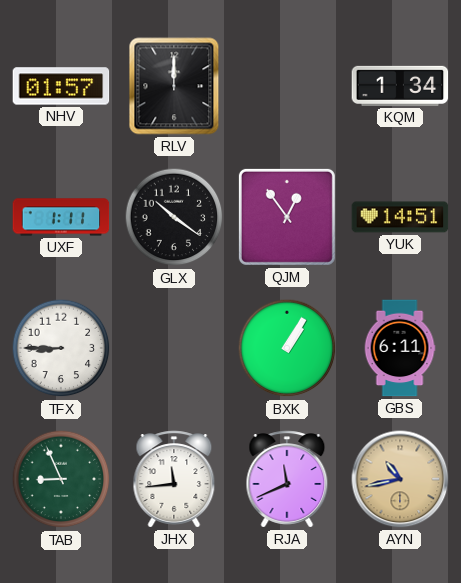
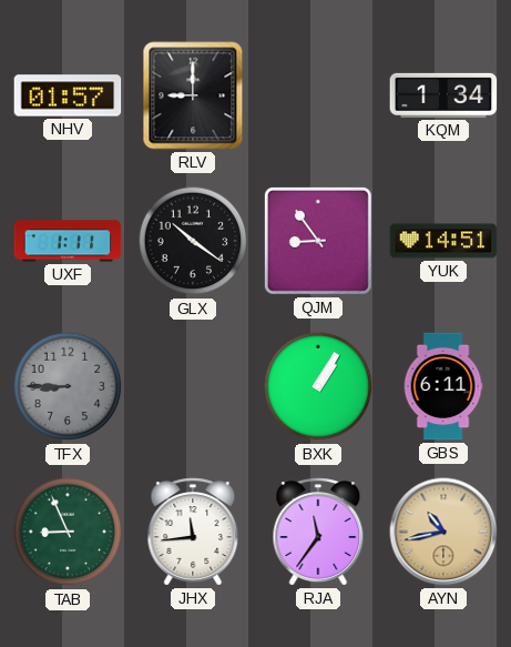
RLV: 12:00 -> 9:00
QJM: 12:54 -> 8:54
TFX dial: white -> grey
RJA: 11:41 -> 11:36
